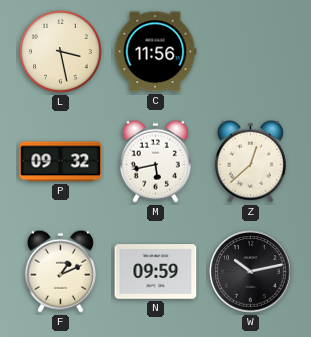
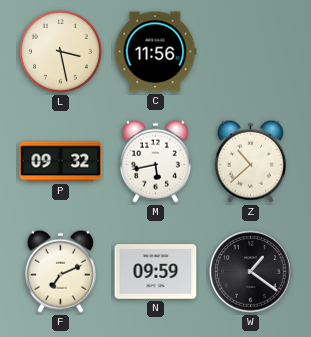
Z: 12:38 -> 10:38
F: 1:11 -> 7:11
W: 10:13 -> 1:21
